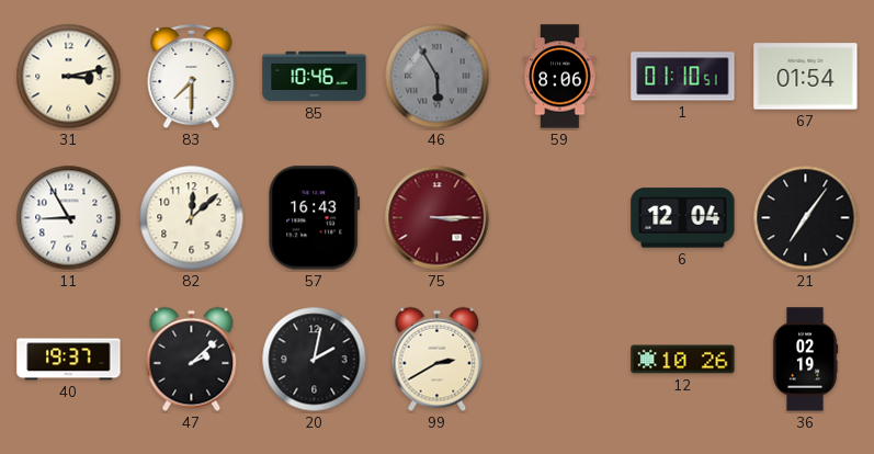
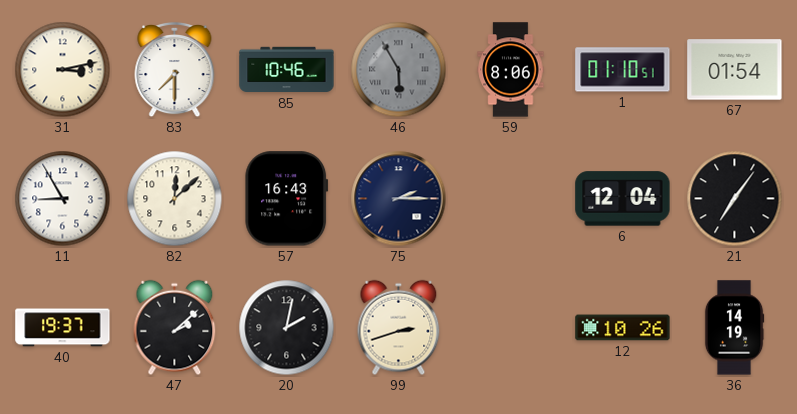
75: 3:15 -> 2:15
75 dial: burgundy -> navy
99: 2:40 -> 2:42
36: 02:19 -> 14:19
